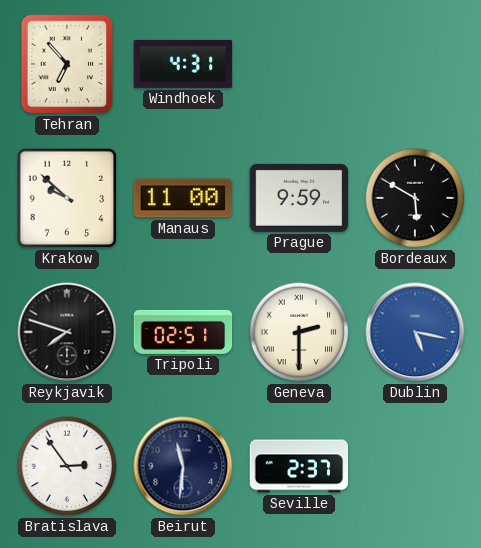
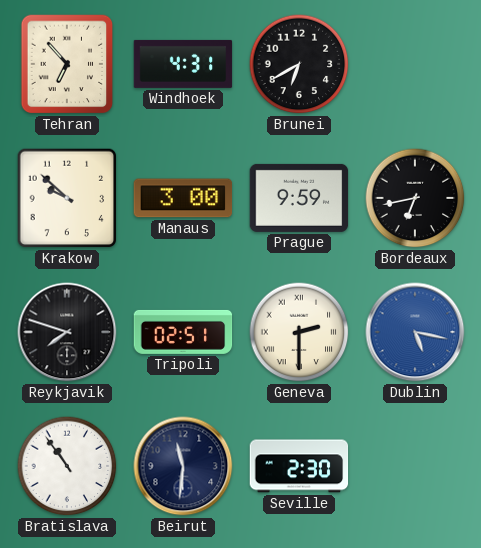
Brunei: none -> 6:40
Manaus: 11:00 -> 3:00
Bordeaux: 5:50 -> 6:43
Bratislava: 2:54 -> 10:54
Seville: 2:37 -> 2:30
